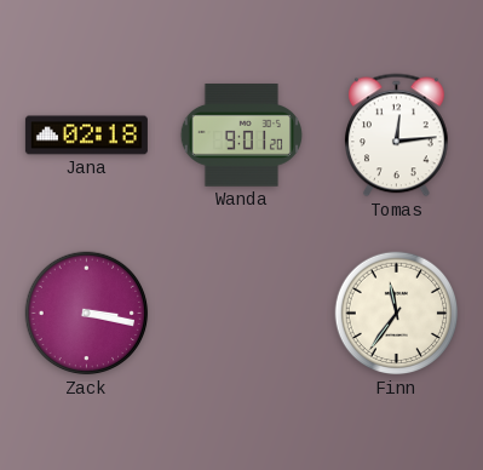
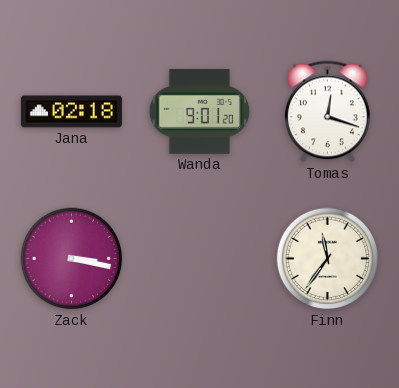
Tomas: 12:14 -> 12:18
